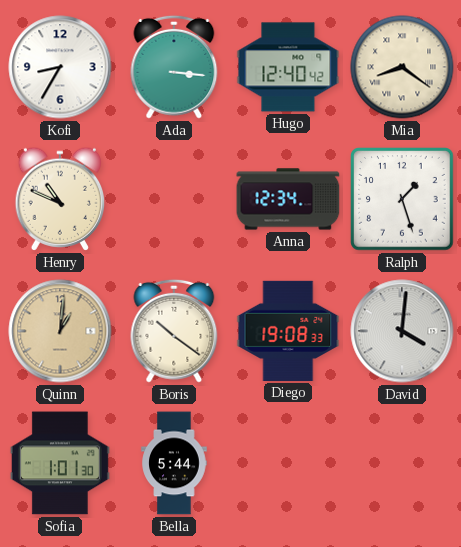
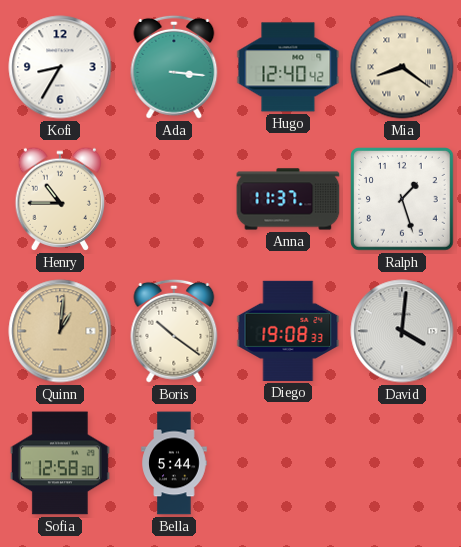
Henry: 10:49 -> 10:45
Anna: 12:34 -> 11:37
Sofia: 1:01 -> 12:58
